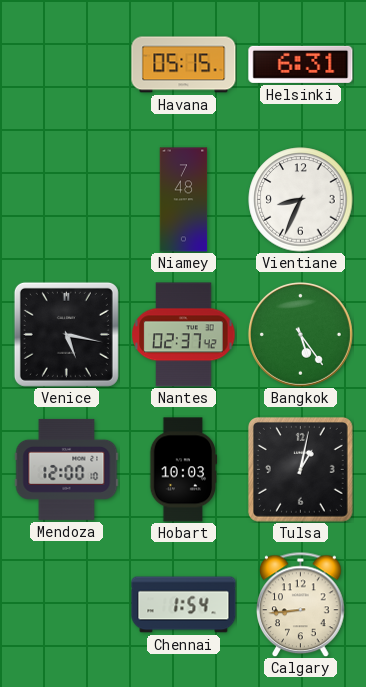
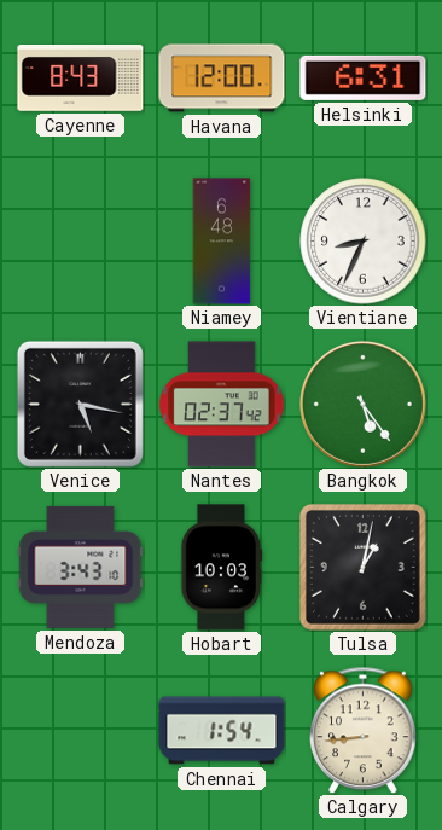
Cayenne: none -> 8:43
Havana: 05:15 -> 12:00
Niamey: 7:48 -> 6:48
Mendoza: 12:00 -> 3:43
